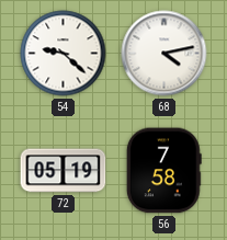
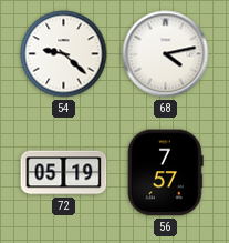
56: 7:58 -> 7:57
